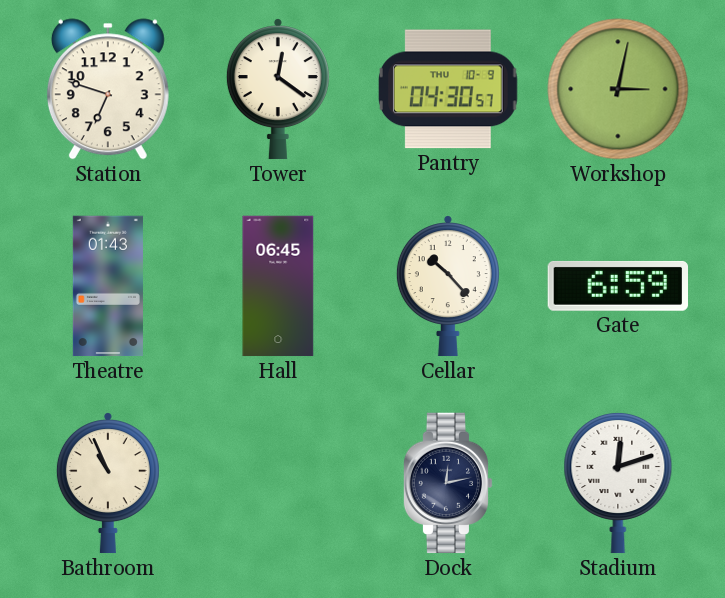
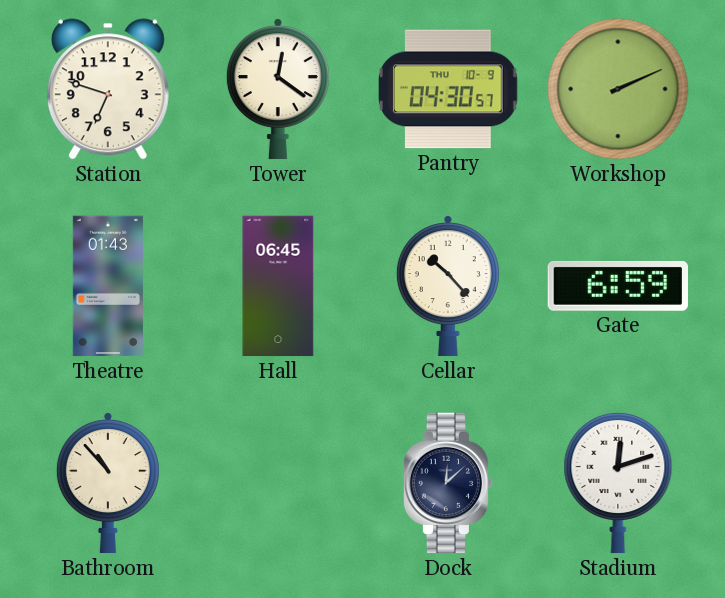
Workshop: 3:02 -> 2:11
Bathroom: 10:56 -> 10:53
Dock: 12:13 -> 12:08
